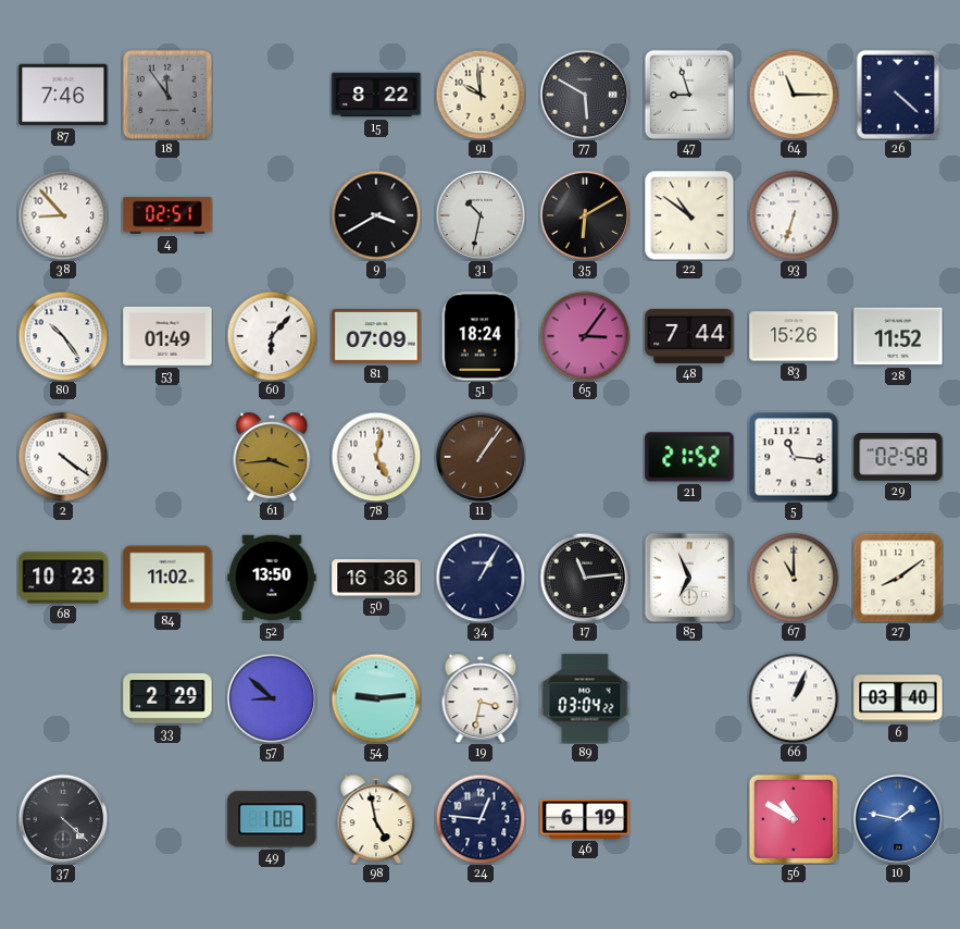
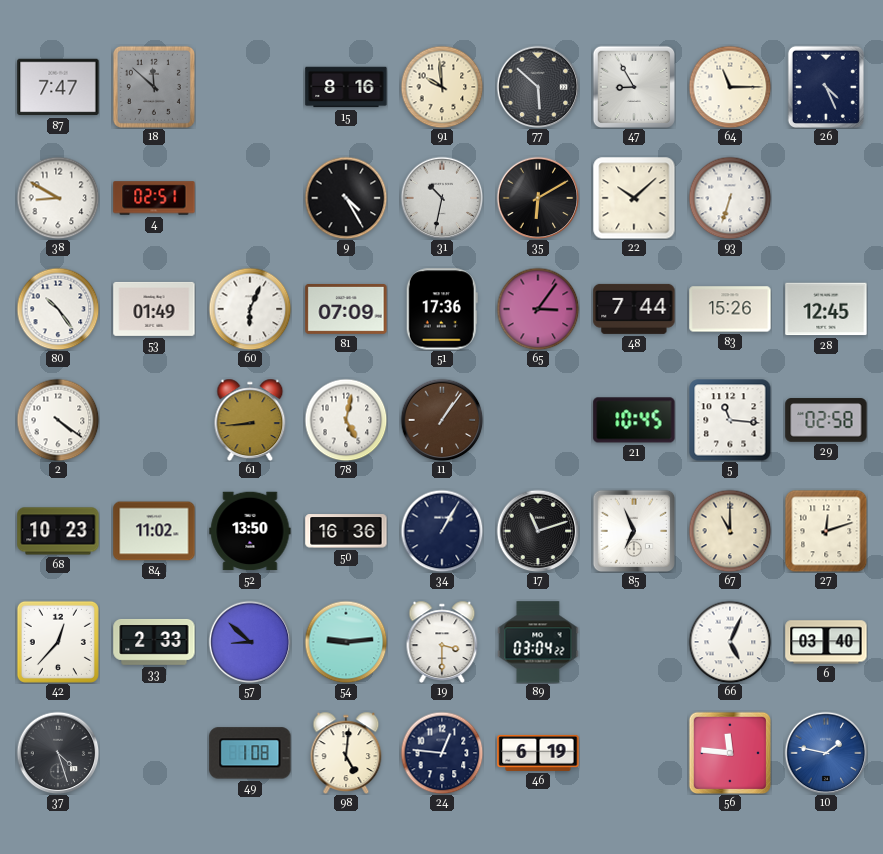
87: 7:46 -> 7:47
18: 11:54 -> 11:52
15: 8:22 -> 8:16
77: 5:50 -> 5:52
47: 8:57 -> 8:55
26: 4:22 -> 4:26
38: 8:53 -> 8:50
9: 3:40 -> 4:25
22: 10:51 -> 10:08
60: 6:07 -> 6:04
51: 18:24 -> 17:36
28: 11:52 -> 12:45
61: 3:44 -> 8:44
21: 21:52 -> 10:45
17: 11:14 -> 11:12
27: 8:09 -> 12:12
42: none -> 12:37
33: 2:29 -> 2:33
19: 3:32 -> 3:30
66: 1:04 -> 5:04
37: 4:22 -> 4:27
98: 4:58 -> 5:01
56: 10:50 -> 11:46
